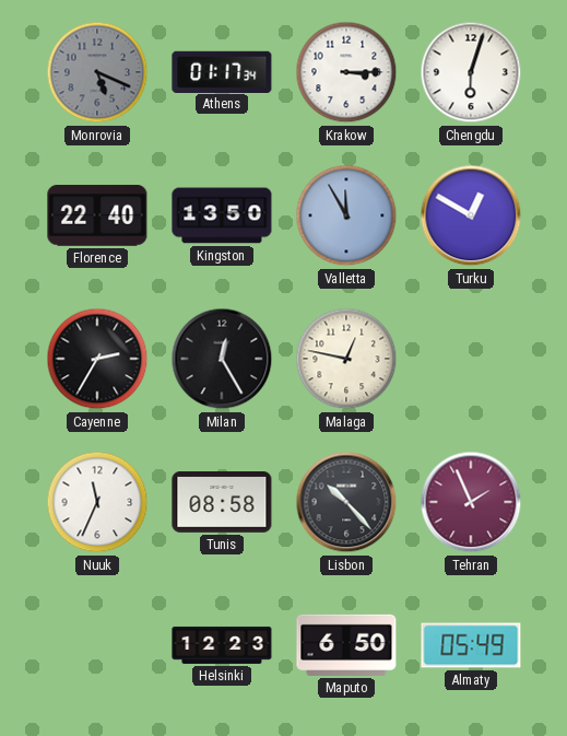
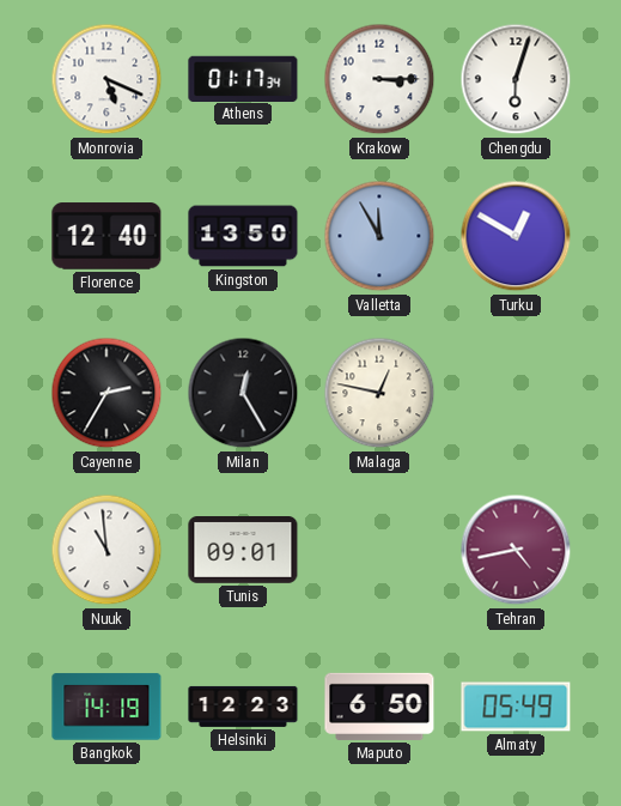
Monrovia dial: grey -> white
Florence: 22:40 -> 12:40
Nuuk: 11:34 -> 10:59
Tunis: 08:58 -> 09:01
Lisbon: 10:23 -> none
Tehran: 1:56 -> 4:43
Bangkok: none -> 14:19
